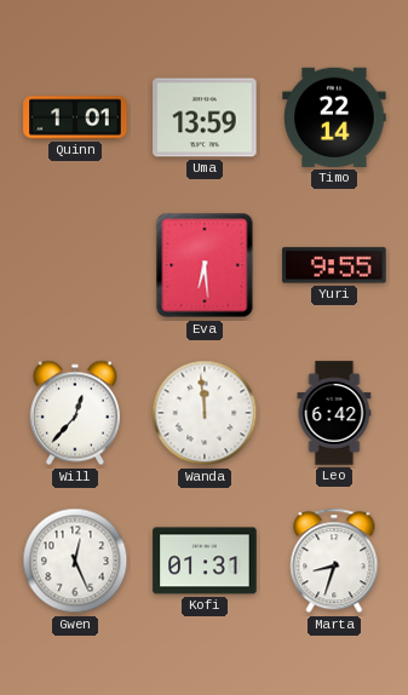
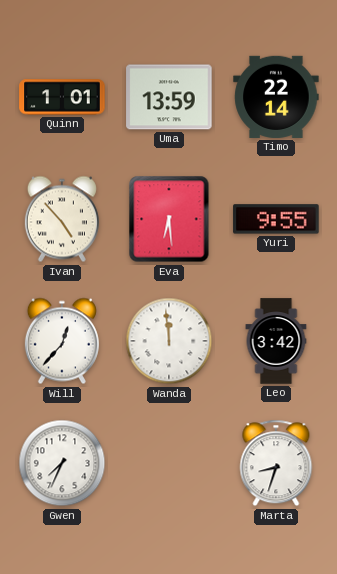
Ivan: none -> 4:53
Leo: 6:42 -> 3:42
Gwen: 12:26 -> 7:34
Kofi: 01:31 -> none
